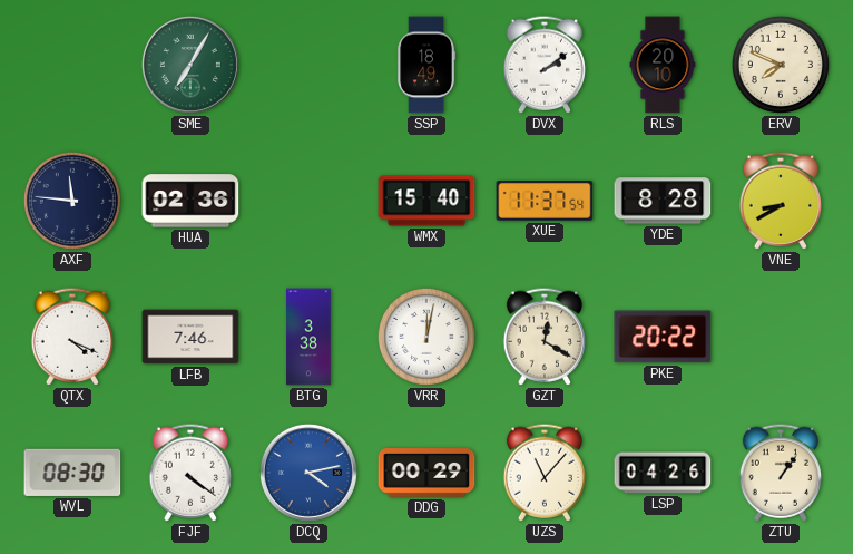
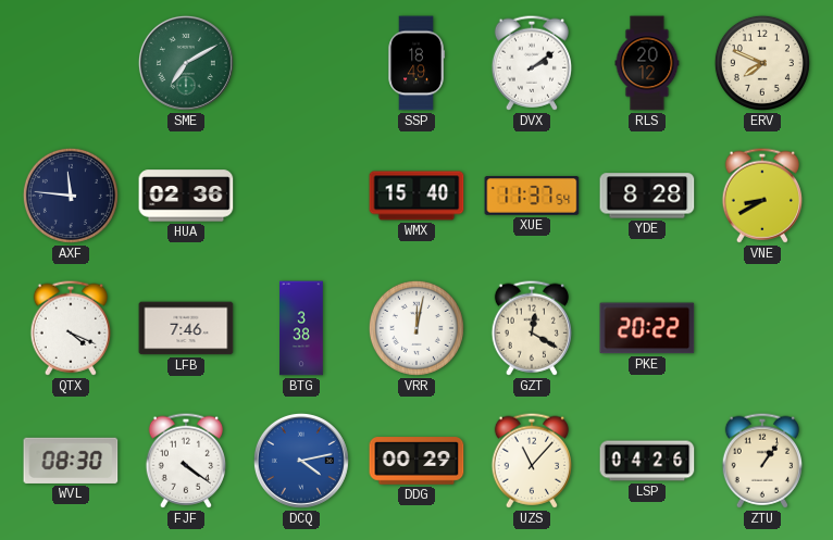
SME: 7:05 -> 7:10
RLS: 20:10 -> 20:12
